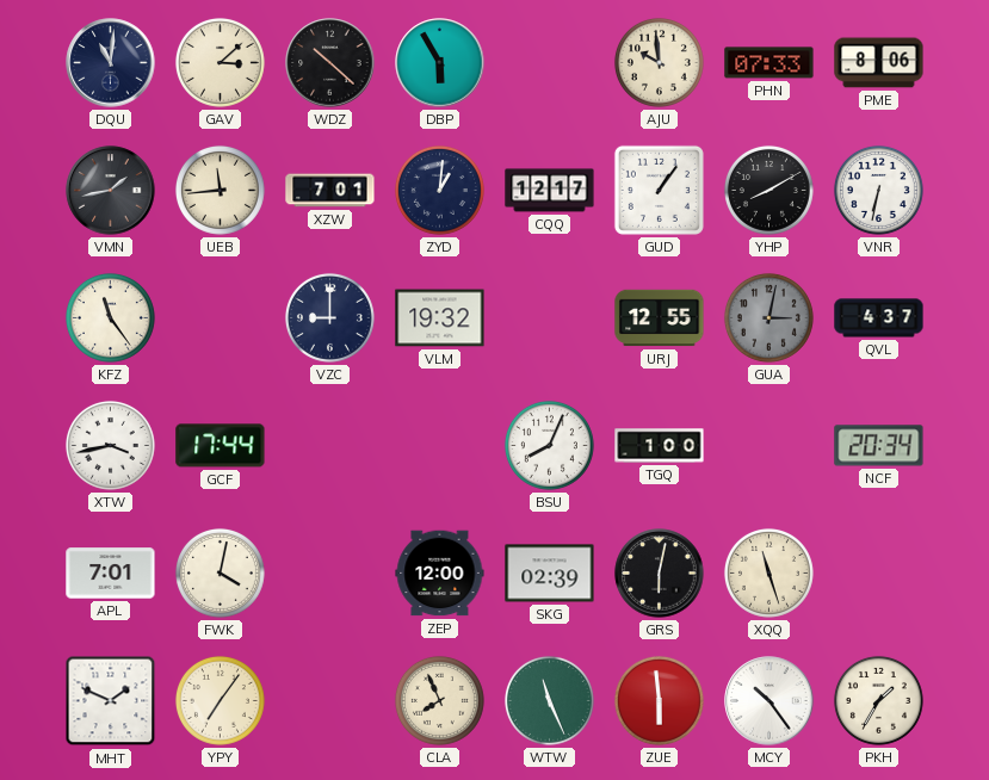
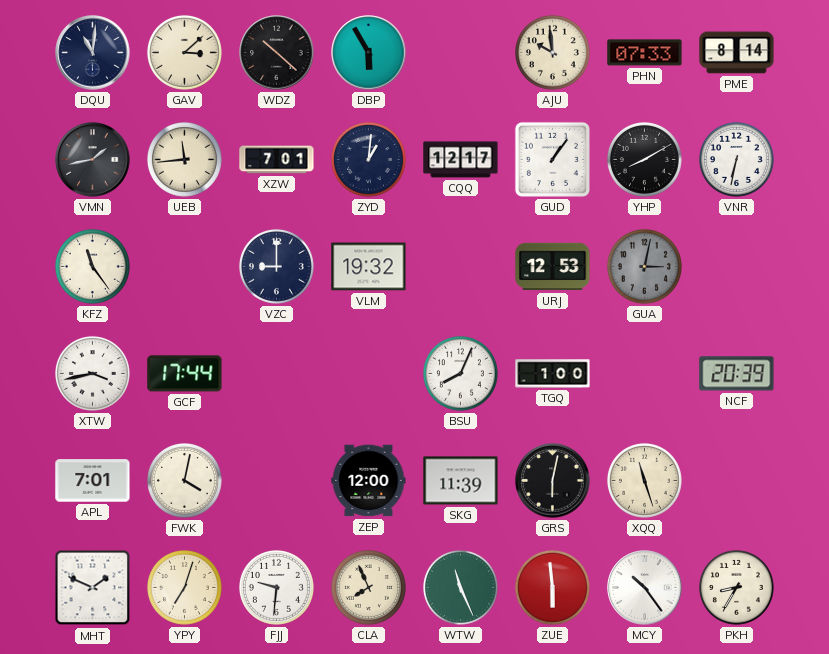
PME: 8:06 -> 8:14
URJ: 12:55 -> 12:53
QVL: 4:37 -> none
NCF: 20:34 -> 20:39
SKG: 02:39 -> 11:39
YPY: 7:06 -> 7:03
FJJ: none -> 9:31
PKH: 1:35 -> 8:35
